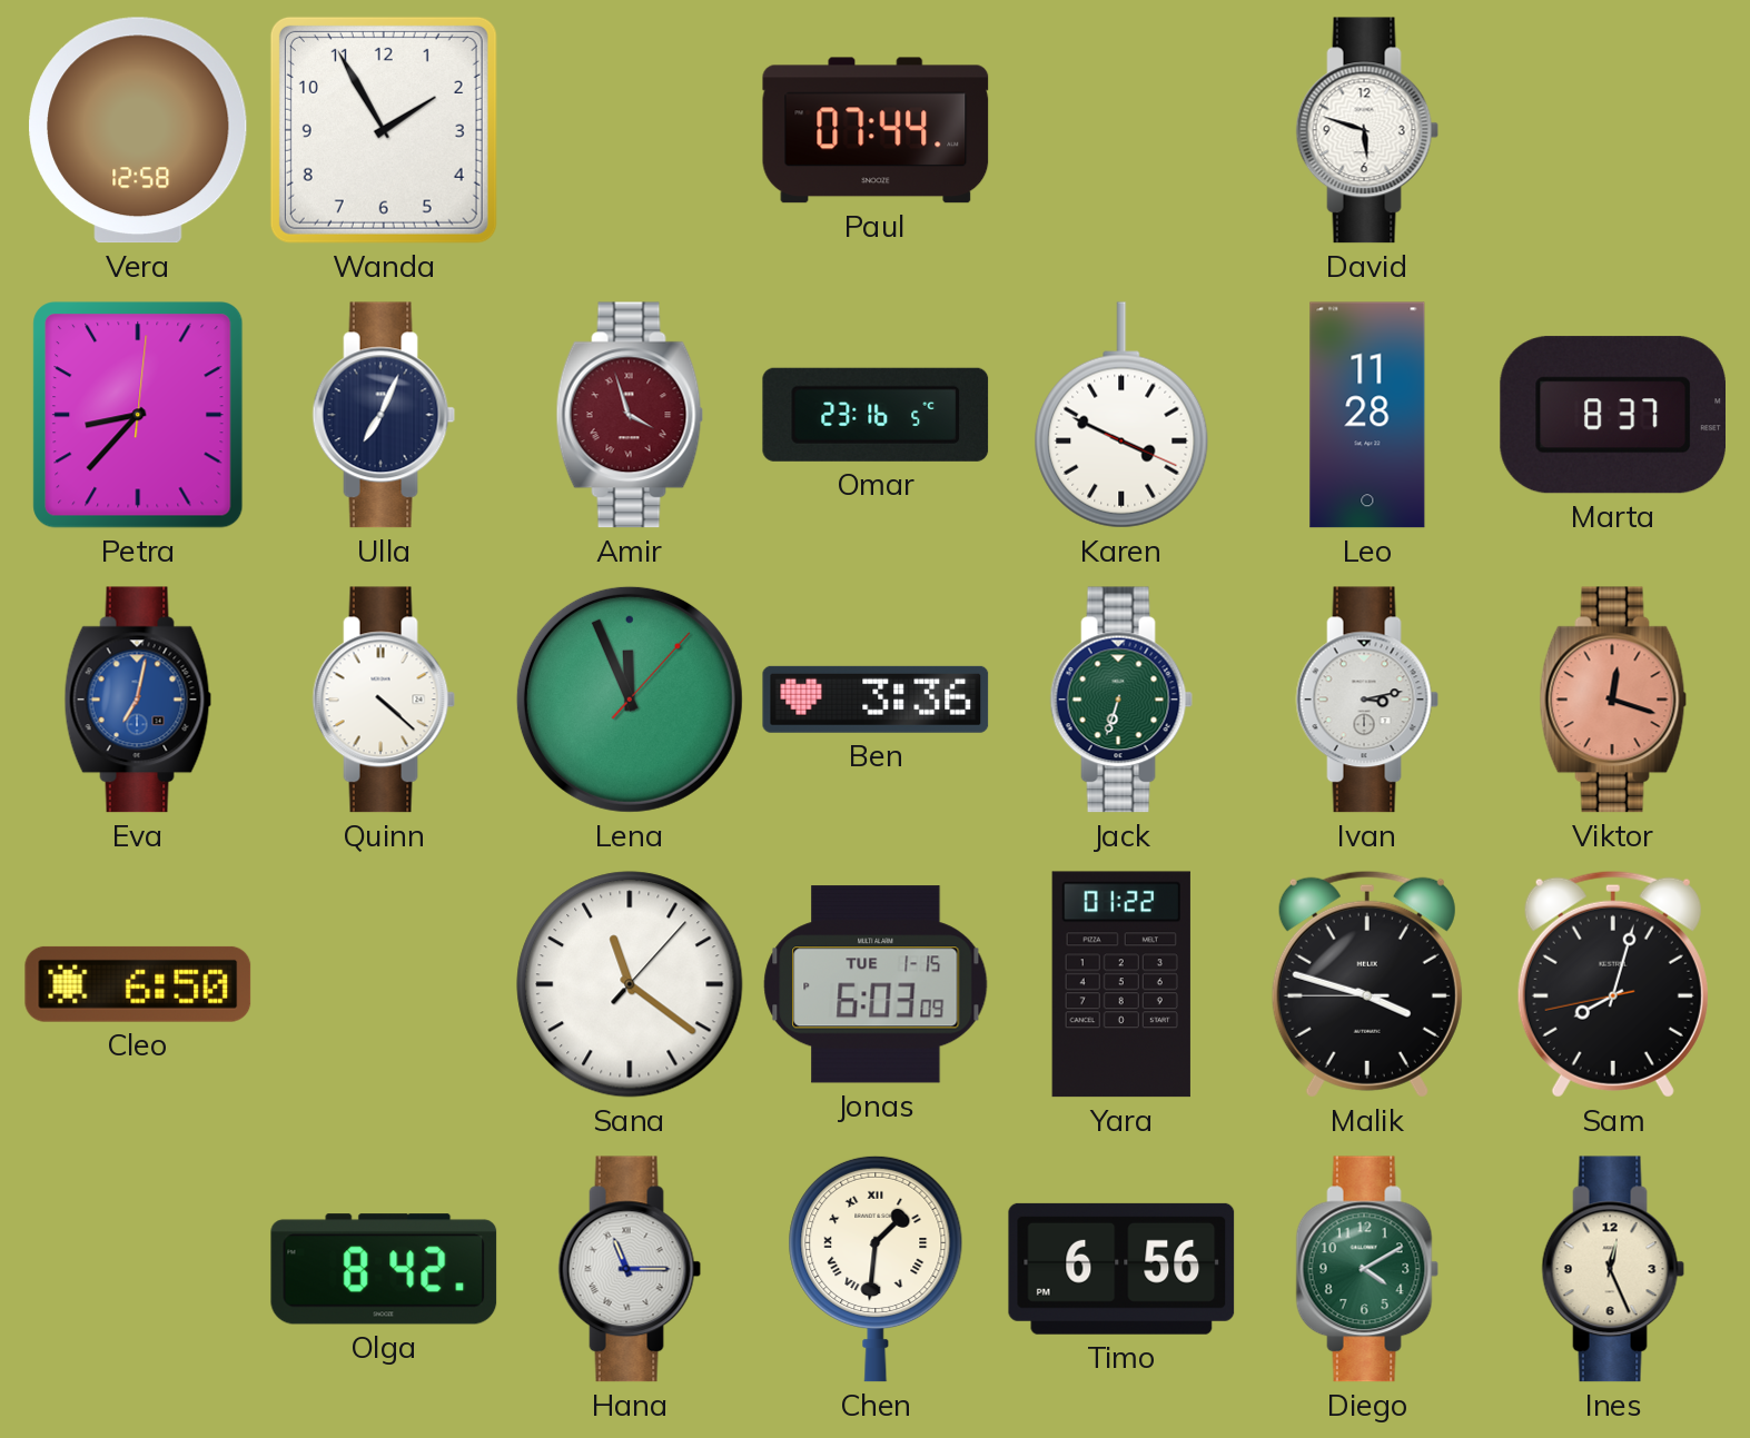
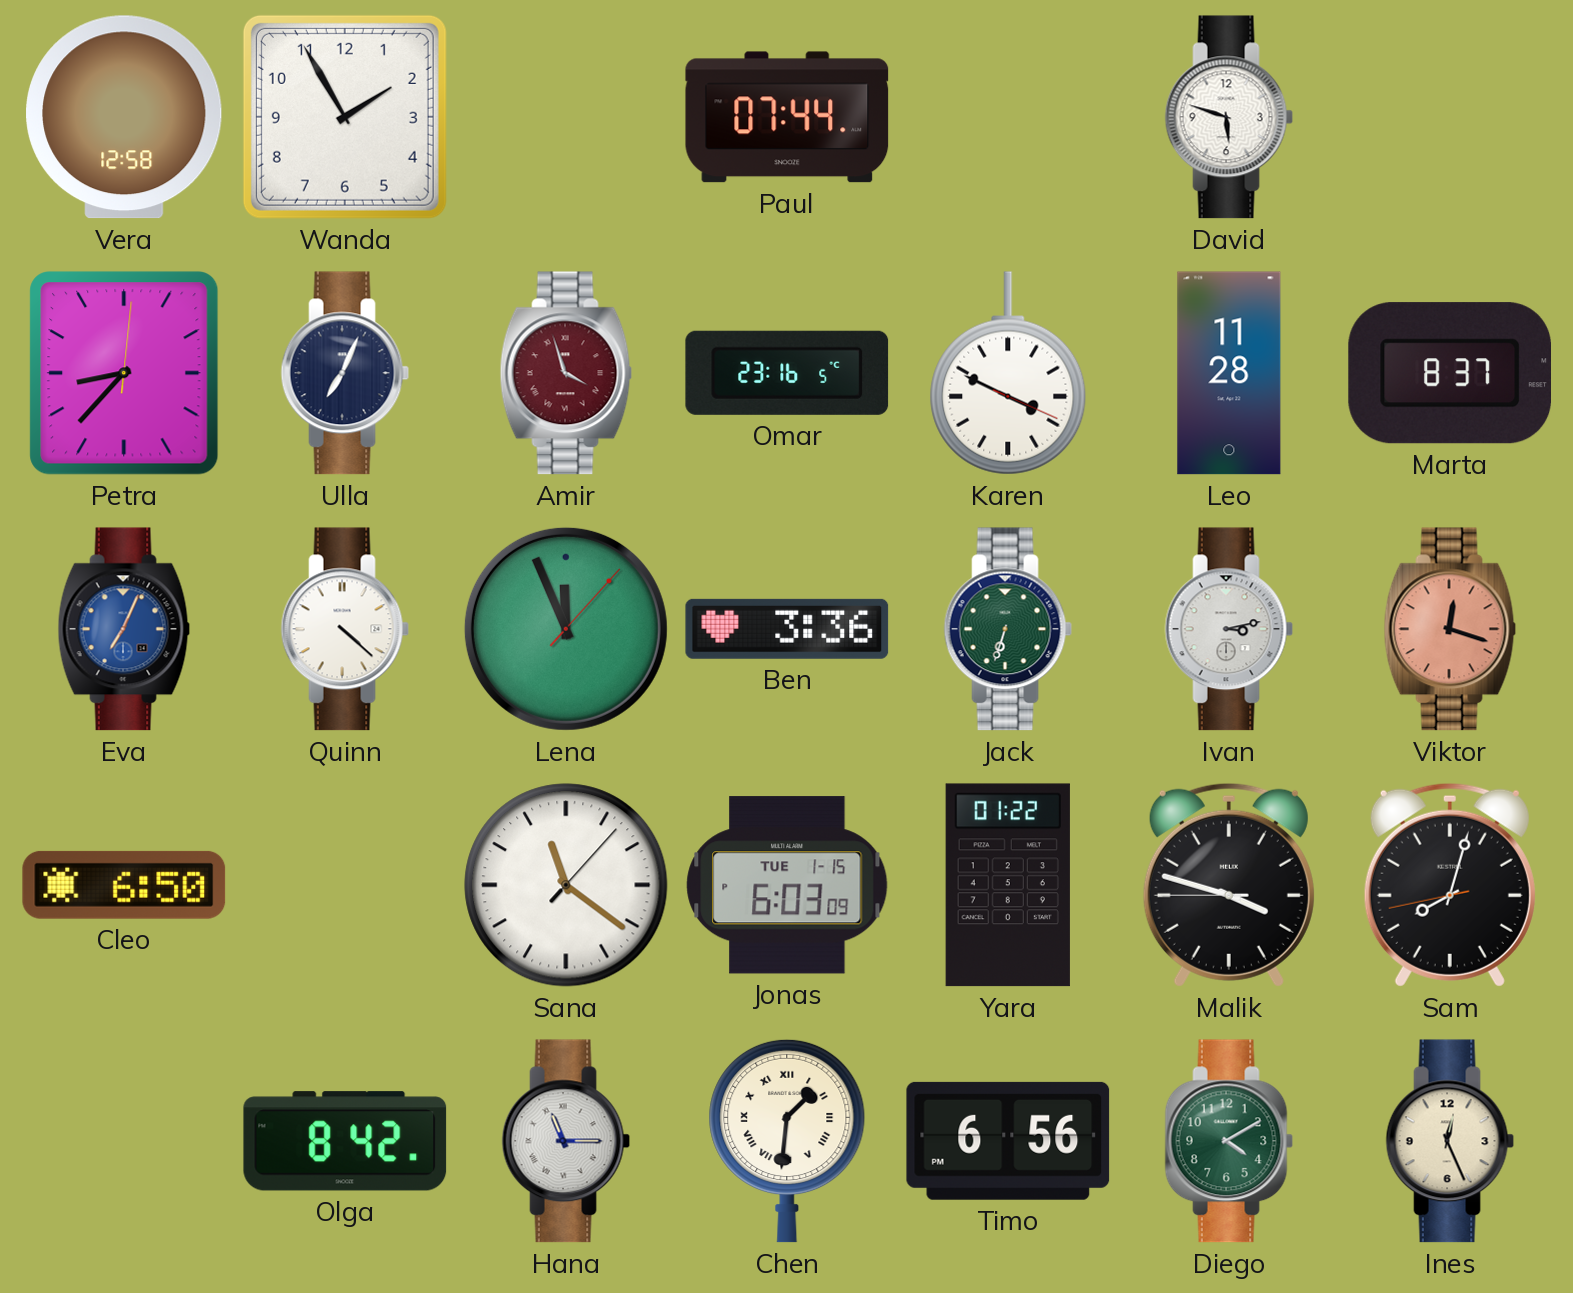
Eva: 7:02 -> 7:04
